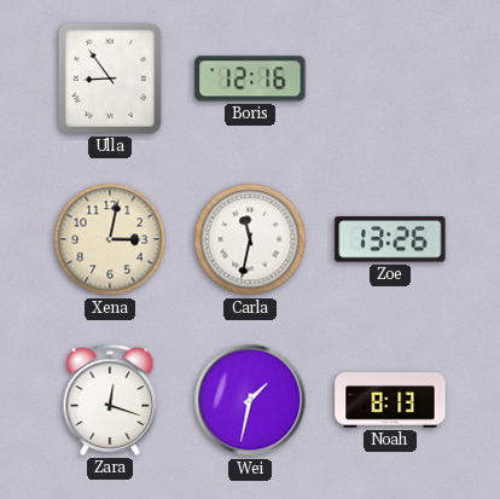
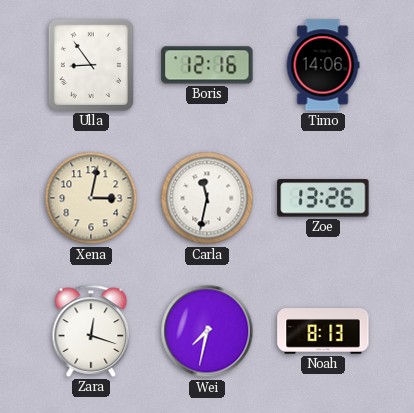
Timo: none -> 14:06
Wei: 1:32 -> 7:32
